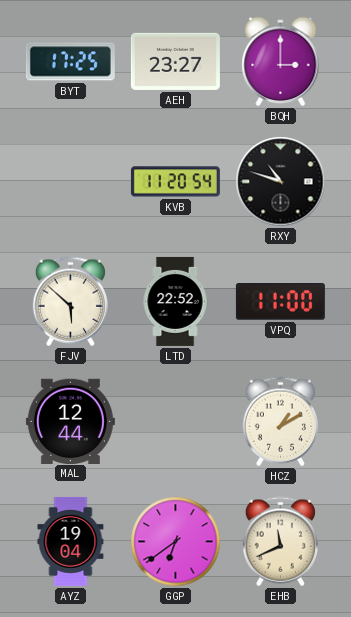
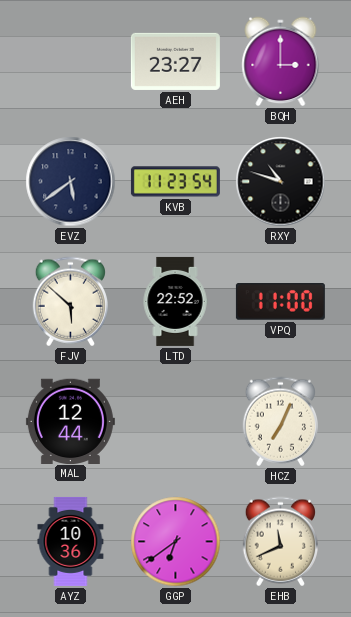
BYT: 17:25 -> none
EVZ: none -> 5:39
KVB: 11:20 -> 11:23
HCZ: 1:10 -> 7:04
AYZ: 19:04 -> 10:36
